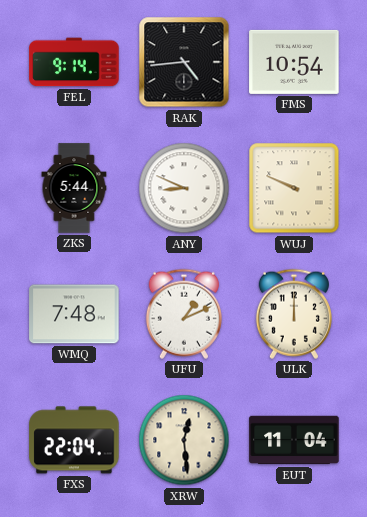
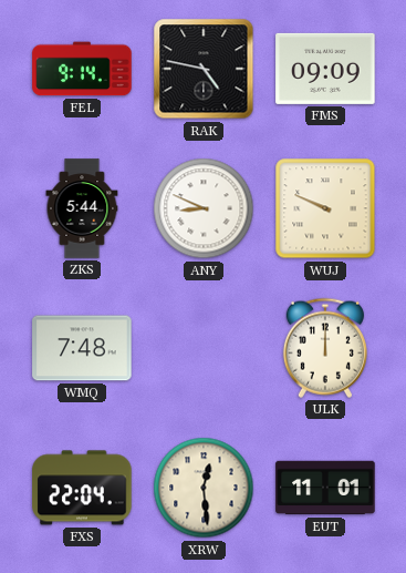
RAK: 4:44 -> 4:47
FMS: 10:54 -> 09:09
UFU: 1:11 -> none
EUT: 11:04 -> 11:01
